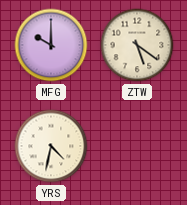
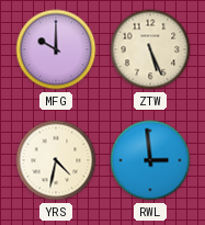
ZTW: 5:21 -> 5:26
RWL: none -> 2:59
